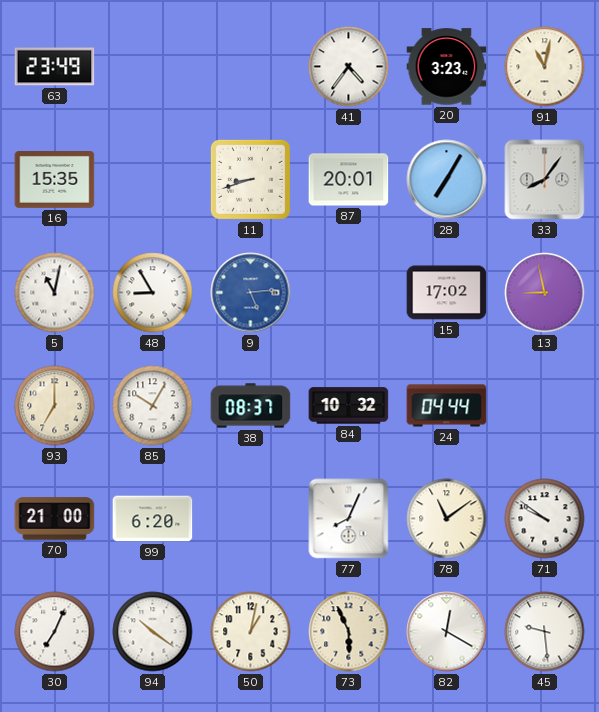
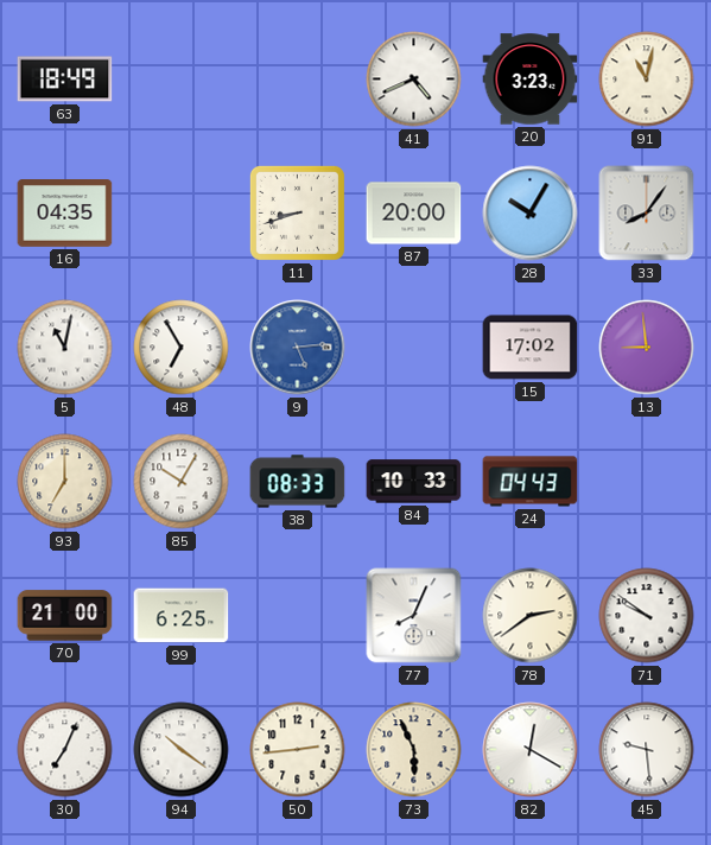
63: 23:49 -> 18:49
41: 4:36 -> 4:41
16: 15:35 -> 04:35
87: 20:01 -> 20:00
28: 7:05 -> 10:05
48: 8:55 -> 6:55
13: 8:58 -> 8:59
38: 08:37 -> 08:33
84: 10:32 -> 10:33
24: 04:44 -> 04:43
99: 6:20 -> 6:25
78: 11:09 -> 2:39
50: 1:02 -> 2:44
